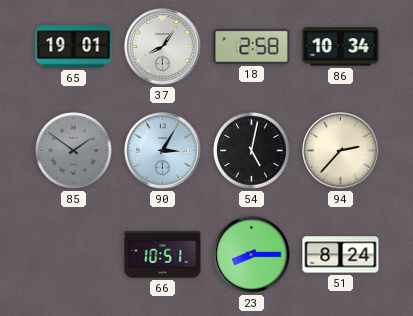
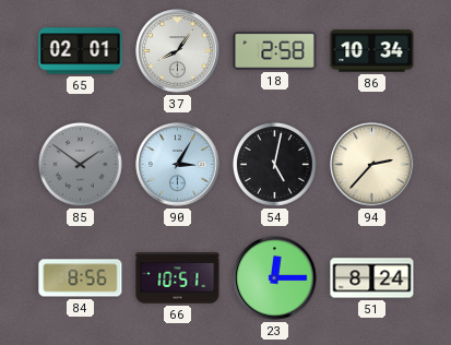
65: 19:01 -> 02:01
84: none -> 8:56
23: 8:15 -> 12:15
